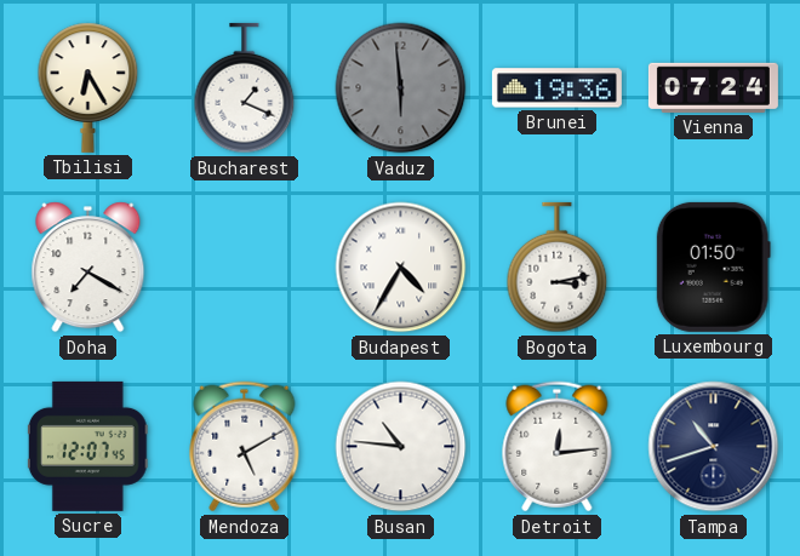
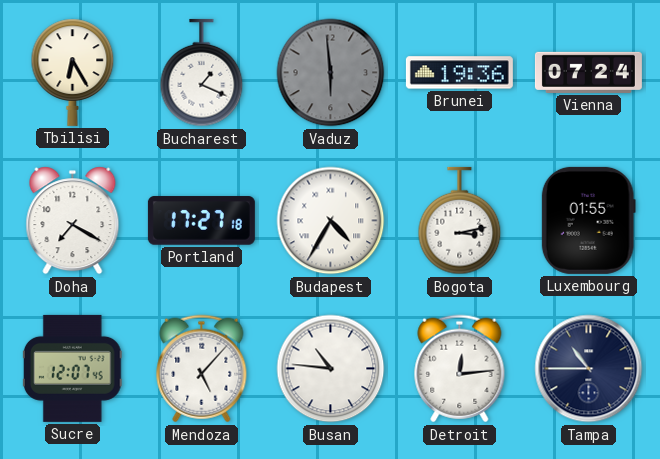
Portland: none -> 17:27
Luxembourg: 01:50 -> 01:55
Mendoza: 5:10 -> 5:07
Tampa: 10:42 -> 10:45
